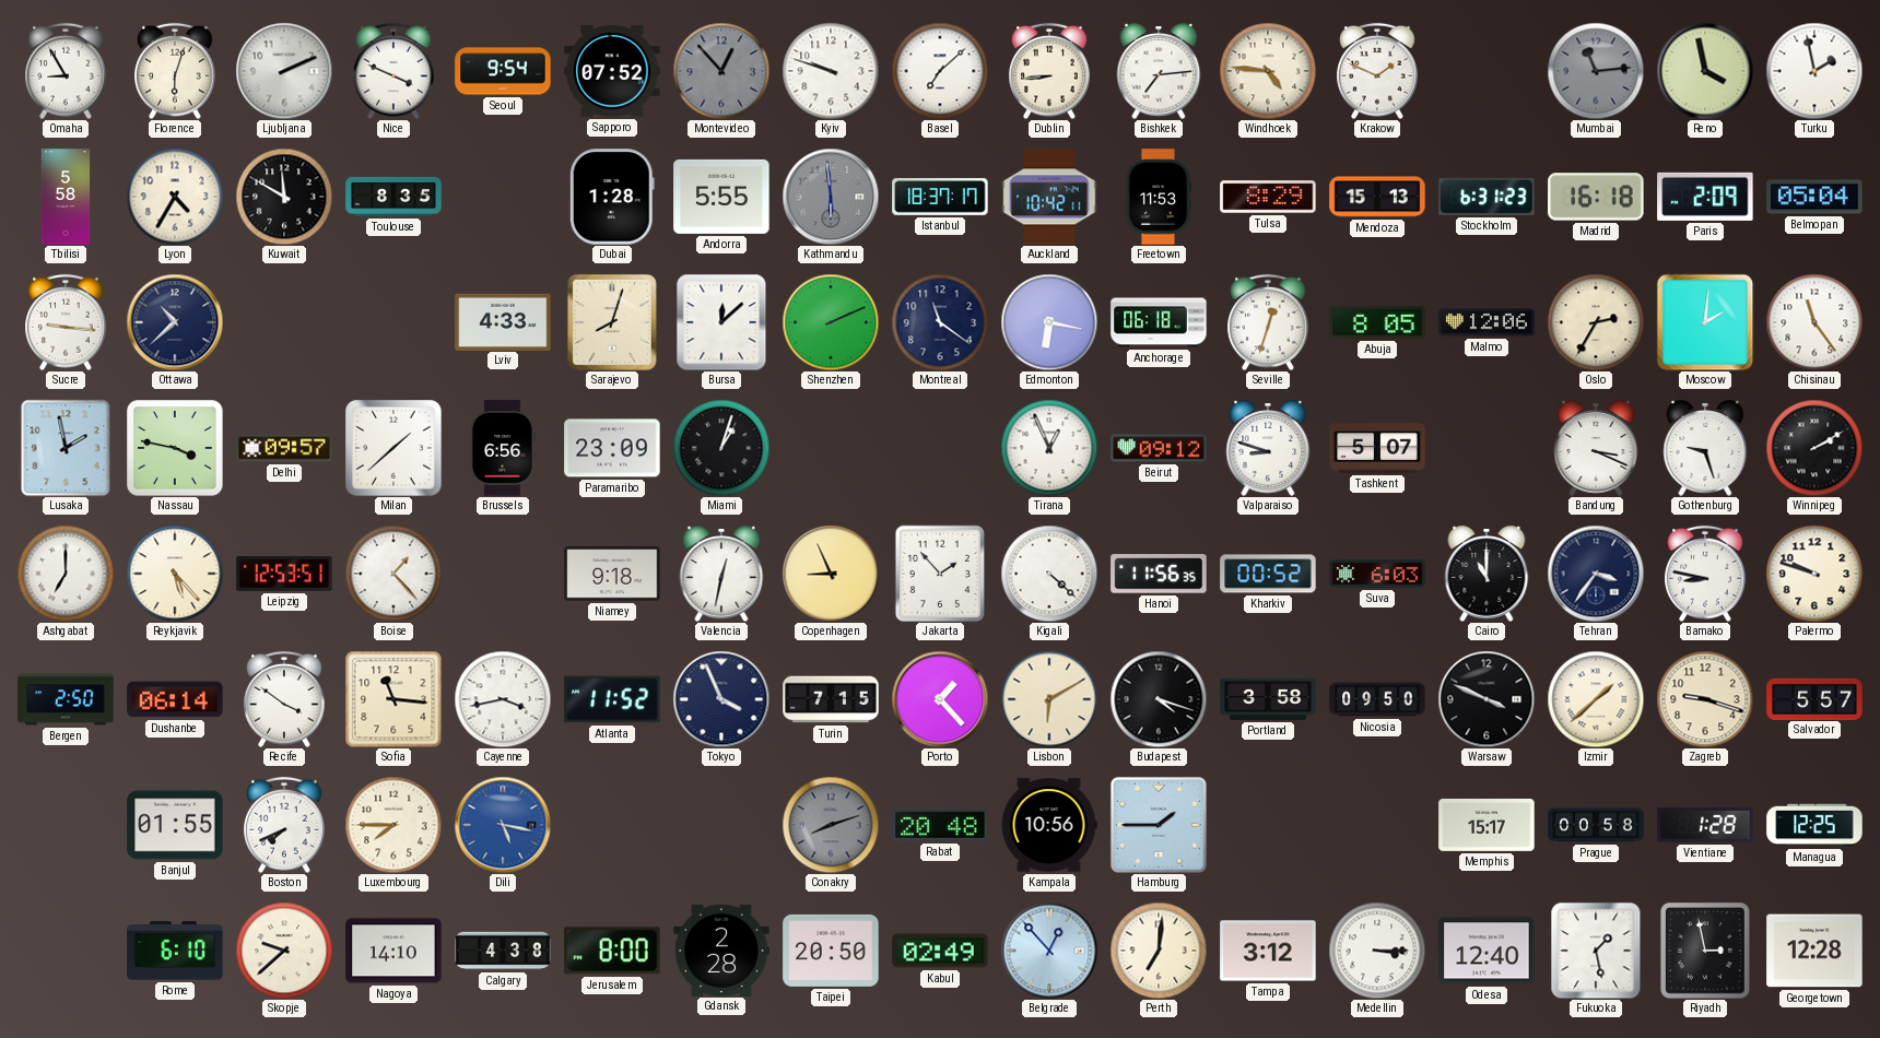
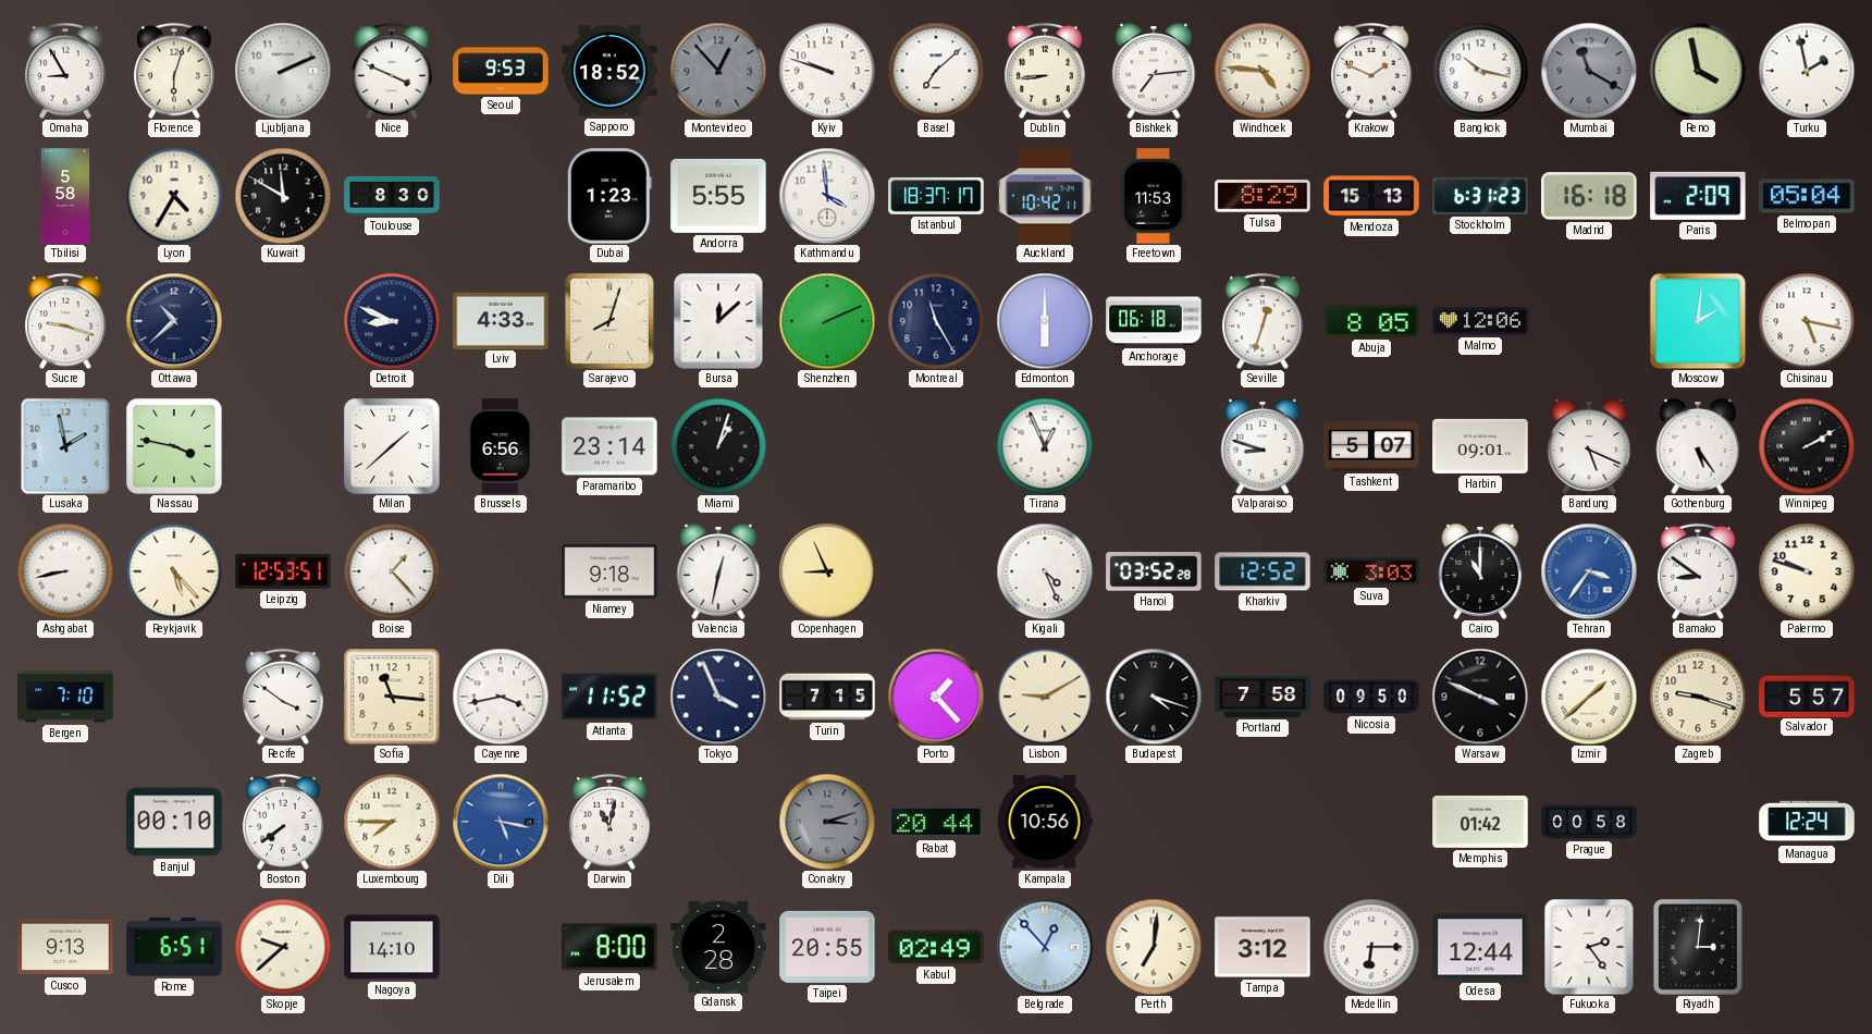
Seoul: 9:54 -> 9:53
Sapporo: 07:52 -> 18:52
Bangkok: none -> 10:17
Mumbai: 11:14 -> 11:20
Toulouse: 8:35 -> 8:30
Dubai: 1:28 -> 1:23
Kathmandu: 5:59 -> 3:59
Kathmandu dial: grey -> white
Sucre: 9:16 -> 9:18
Detroit: none -> 8:49
Montreal: 11:21 -> 11:25
Edmonton: 6:17 -> 6:00
Oslo: 2:35 -> none
Chisinau: 11:24 -> 5:17
Delhi: 09:57 -> none
Paramaribo: 23:09 -> 23:14
Beirut: 09:12 -> none
Harbin: none -> 09:01
Bandung: 3:19 -> 5:19
Gothenburg: 9:27 -> 5:24
Ashgabat: 7:00 -> 8:43
Jakarta: 1:53 -> none
Kigali: 4:22 -> 4:26
Hanoi: 11:56 -> 03:52
Kharkiv: 00:52 -> 12:52
Suva: 6:03 -> 3:03
Tehran dial: navy -> blue
Bamako: 8:47 -> 8:51
Bergen: 2:50 -> 7:10
Dushanbe: 06:14 -> none
Lisbon: 6:10 -> 9:10
Portland: 3:58 -> 7:58
Banjul: 01:55 -> 00:10
Boston: 7:41 -> 7:39
Darwin: none -> 11:02
Conakry: 8:12 -> 3:12
Rabat: 20:48 -> 20:44
Hamburg: 1:45 -> none
Memphis: 15:17 -> 01:42
Vientiane: 1:28 -> none
Managua: 12:25 -> 12:24
Cusco: none -> 9:13
Rome: 6:10 -> 6:51
Calgary: 4:38 -> none
Taipei: 20:50 -> 20:55
Medellin: 3:15 -> 6:15
Odesa: 12:40 -> 12:44
Fukuoka: 1:28 -> 2:24
Riyadh: 2:58 -> 3:01
Georgetown: 12:28 -> none
